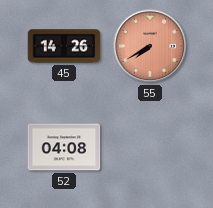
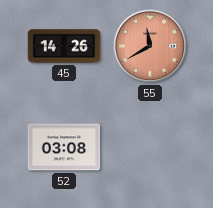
55: 7:40 -> 11:40
52: 04:08 -> 03:08
